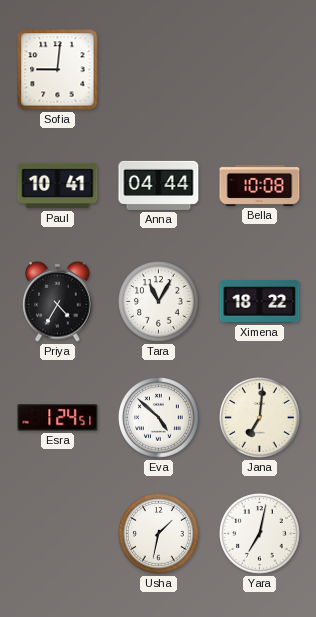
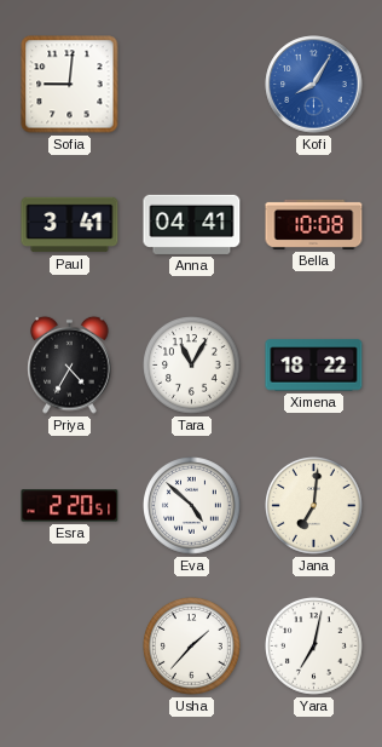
Kofi: none -> 8:05
Paul: 10:41 -> 3:41
Anna: 04:44 -> 04:41
Esra: 1:24 -> 2:20
Usha: 1:32 -> 1:37
